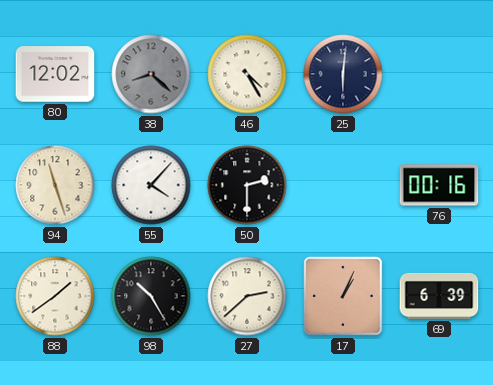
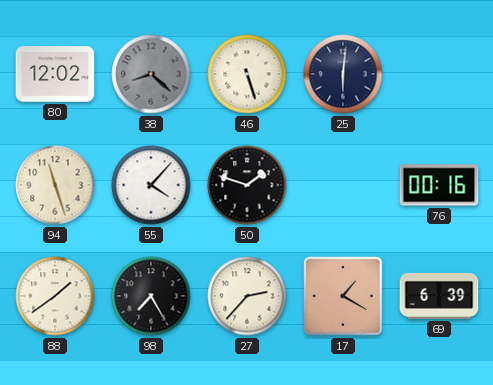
46: 4:25 -> 5:27
50: 2:30 -> 1:48
98: 10:25 -> 7:25
27: 2:38 -> 2:37
17: 1:04 -> 1:20
